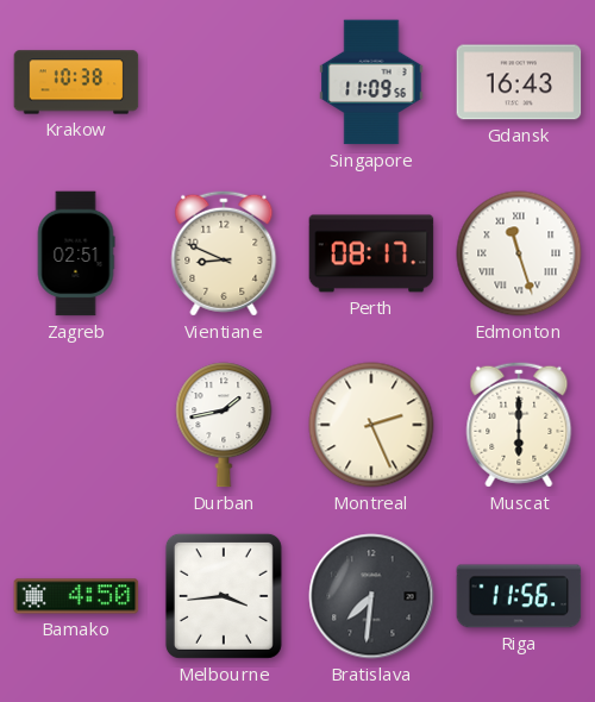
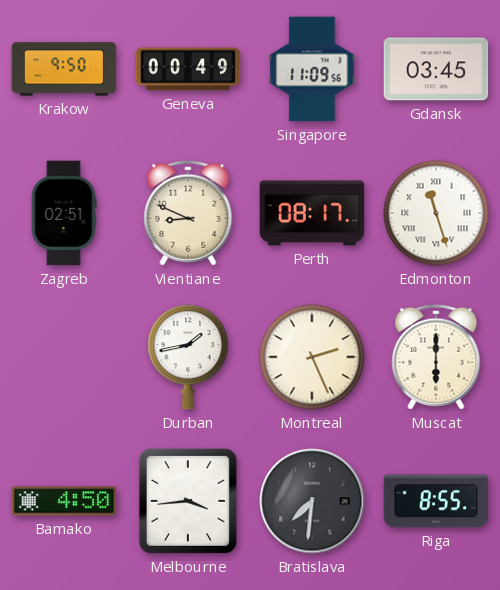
Krakow: 10:38 -> 9:50
Geneva: none -> 00:49
Gdansk: 16:43 -> 03:45
Riga: 11:56 -> 8:55
